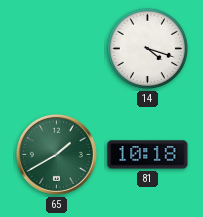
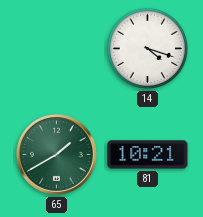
81: 10:18 -> 10:21
